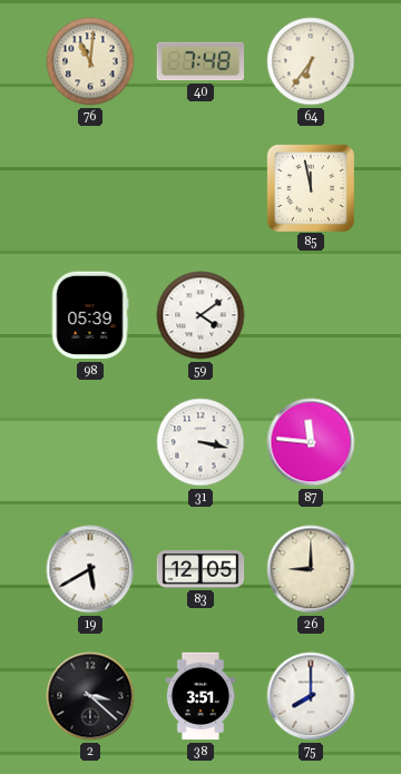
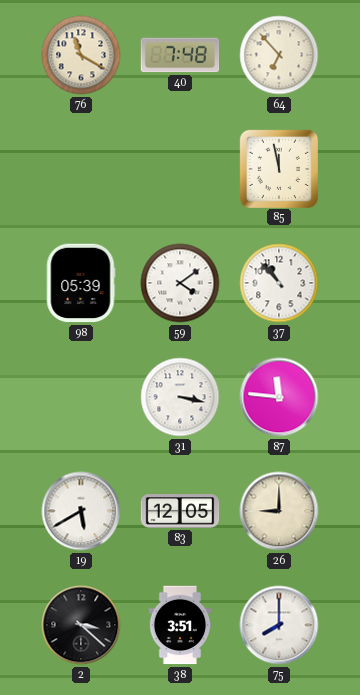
76: 11:01 -> 11:20
64: 6:36 -> 6:53
37: none -> 10:53
